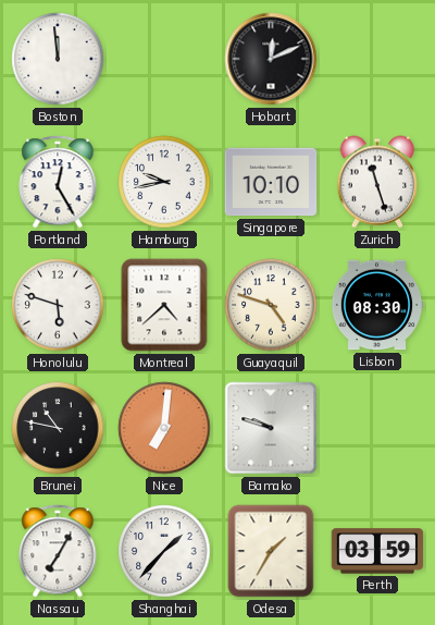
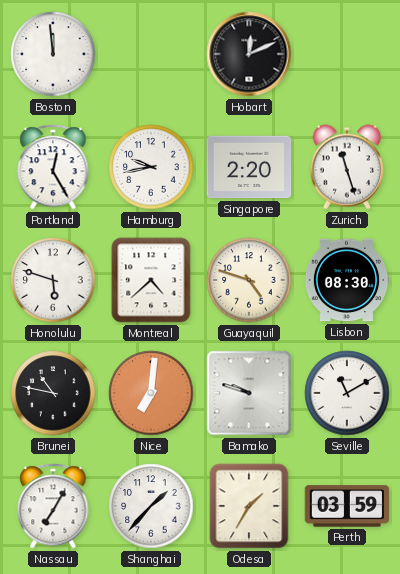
Singapore: 10:10 -> 2:20
Seville: none -> 11:10
